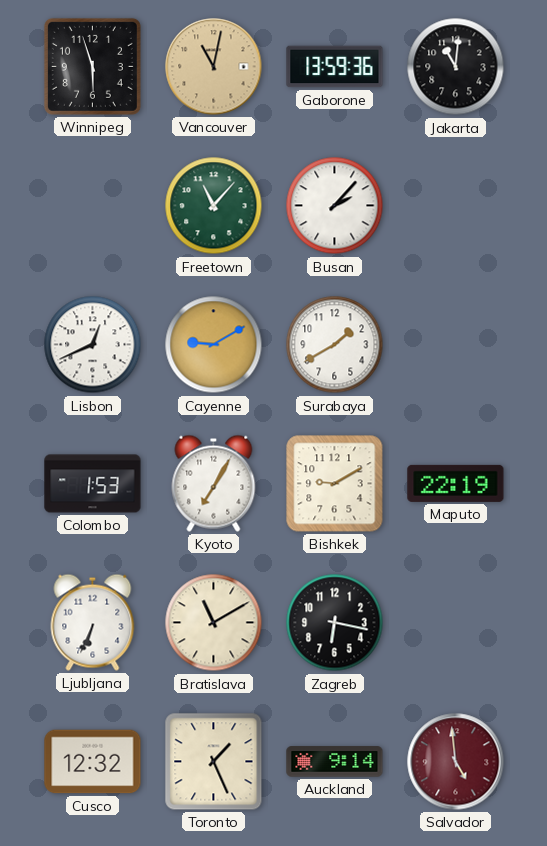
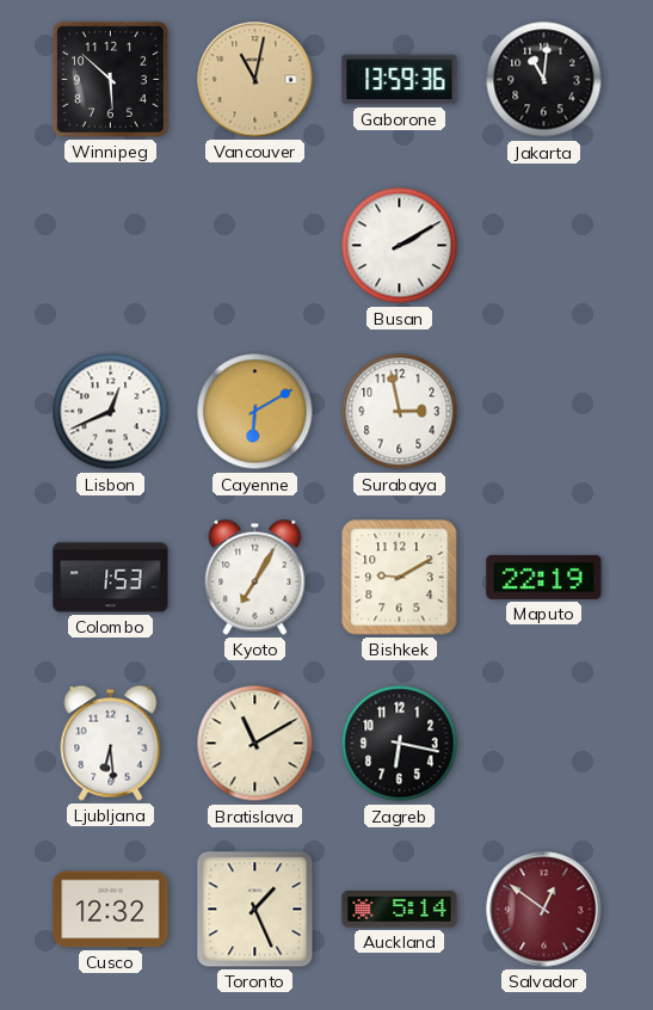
Winnipeg: 5:57 -> 5:52
Freetown: 11:07 -> none
Busan: 2:07 -> 2:10
Cayenne: 9:10 -> 6:10
Surabaya: 1:40 -> 2:58
Ljubljana: 6:34 -> 6:29
Auckland: 9:14 -> 5:14
Salvador: 4:59 -> 12:51
